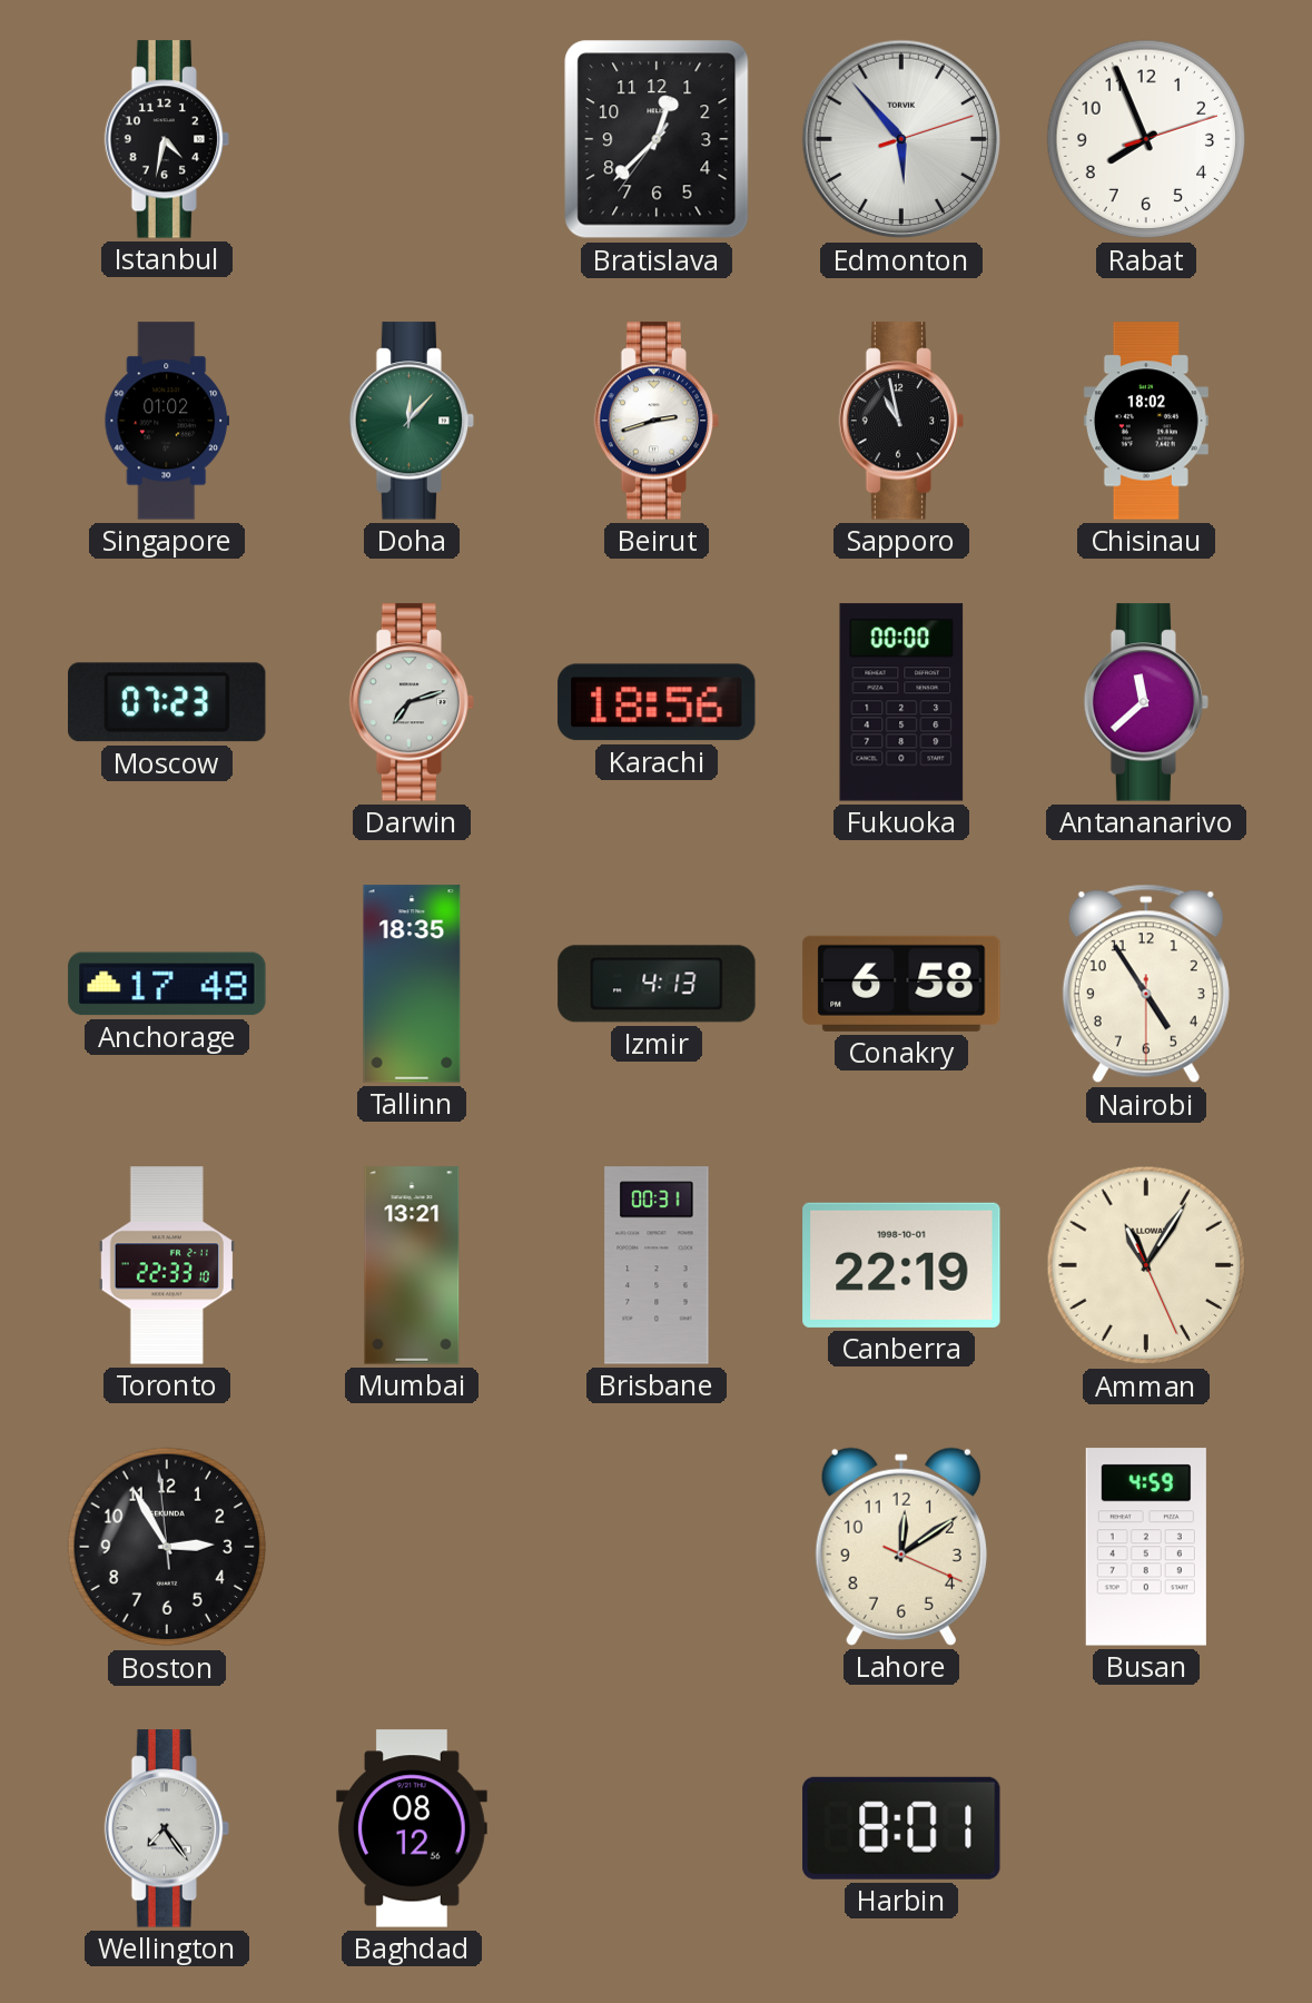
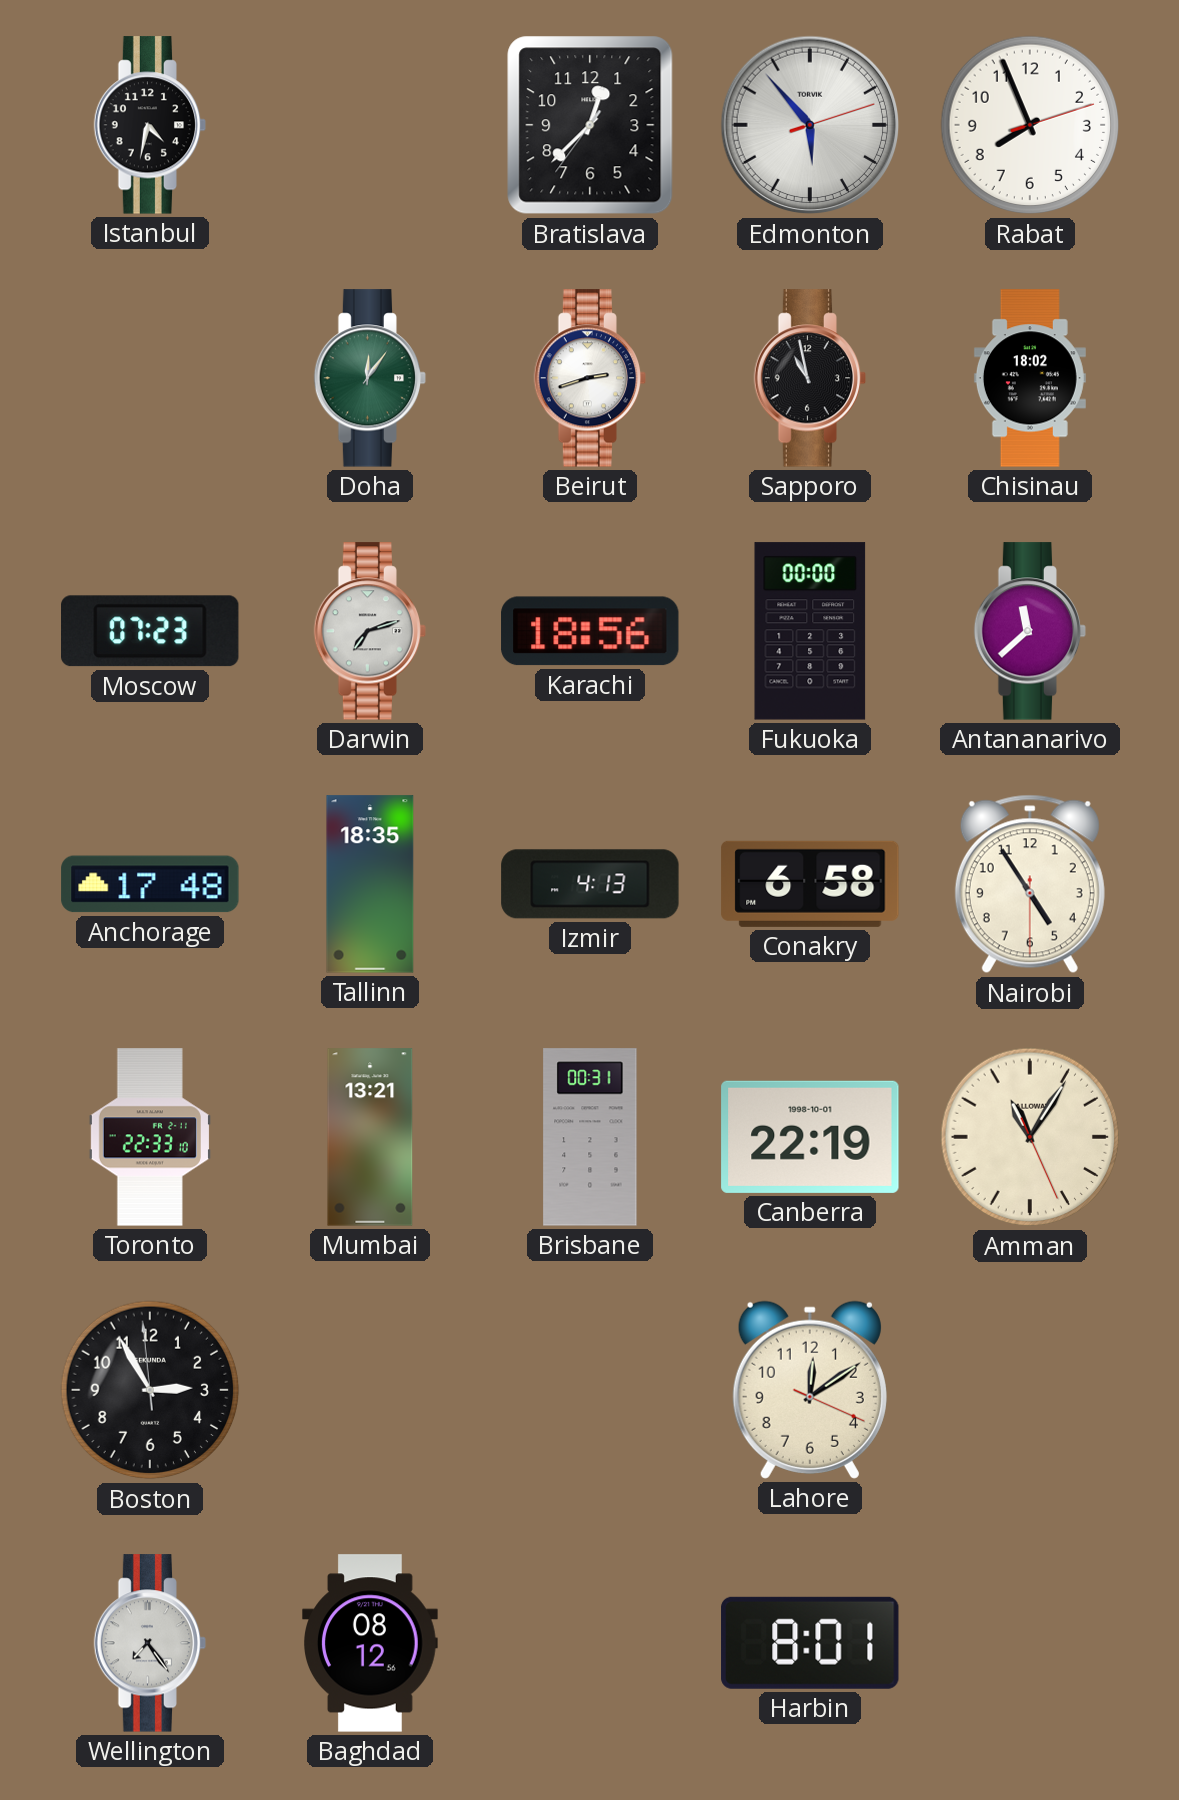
Singapore: 01:02 -> none
Doha: 12:07 -> 12:06
Busan: 4:59 -> none
